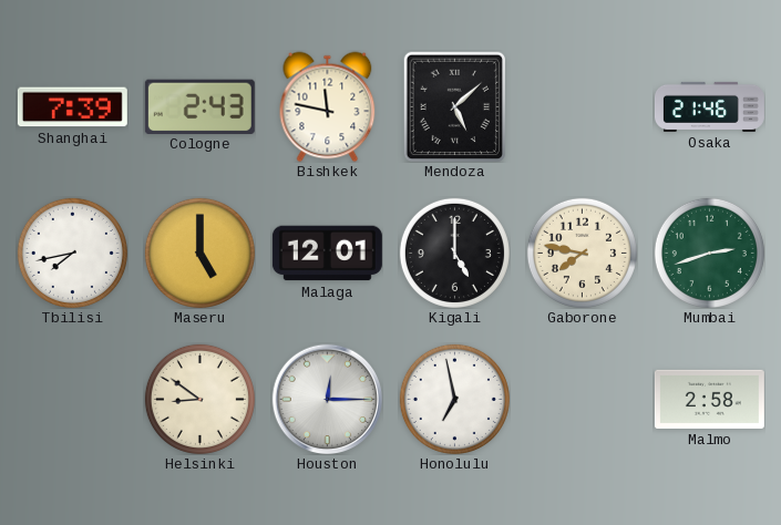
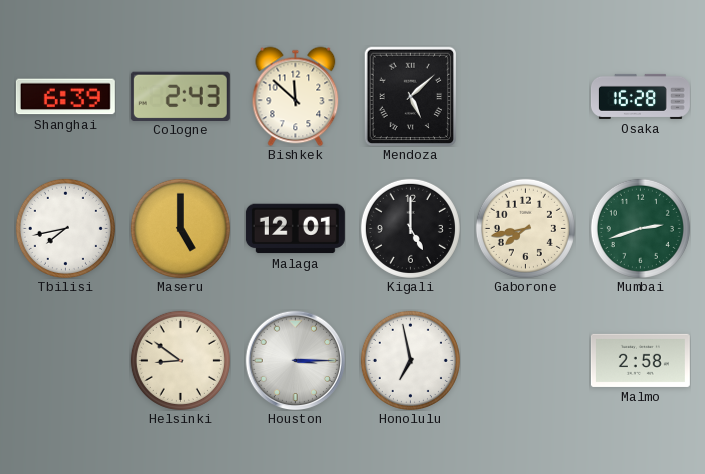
Shanghai: 7:39 -> 6:39
Bishkek: 11:47 -> 11:52
Osaka: 21:46 -> 16:28
Gaborone: 7:47 -> 7:43
Houston: 12:15 -> 3:15
